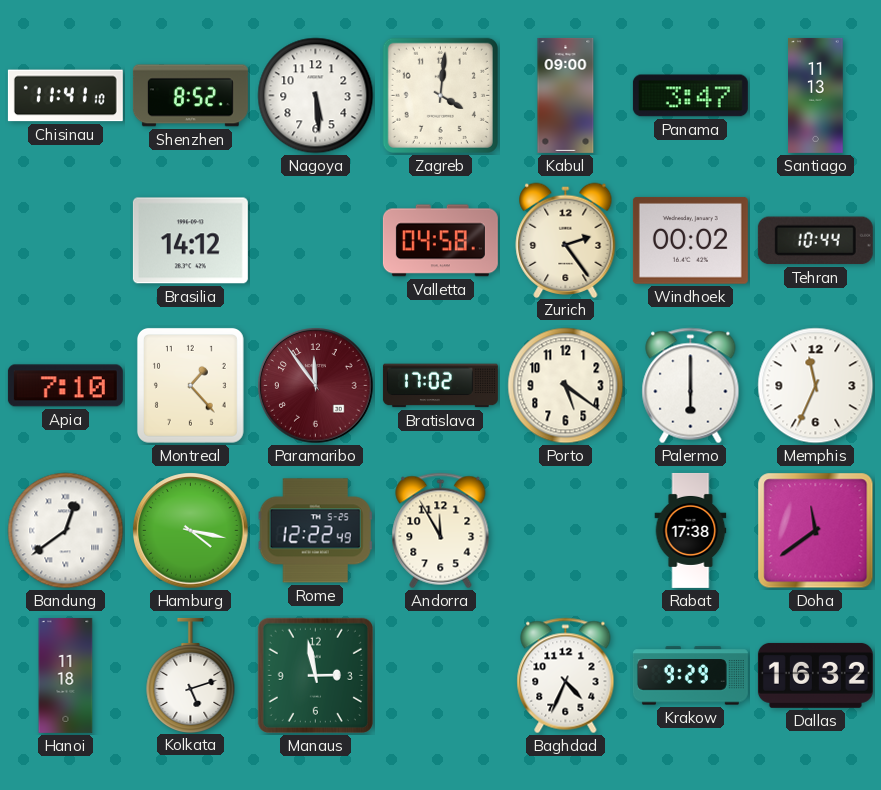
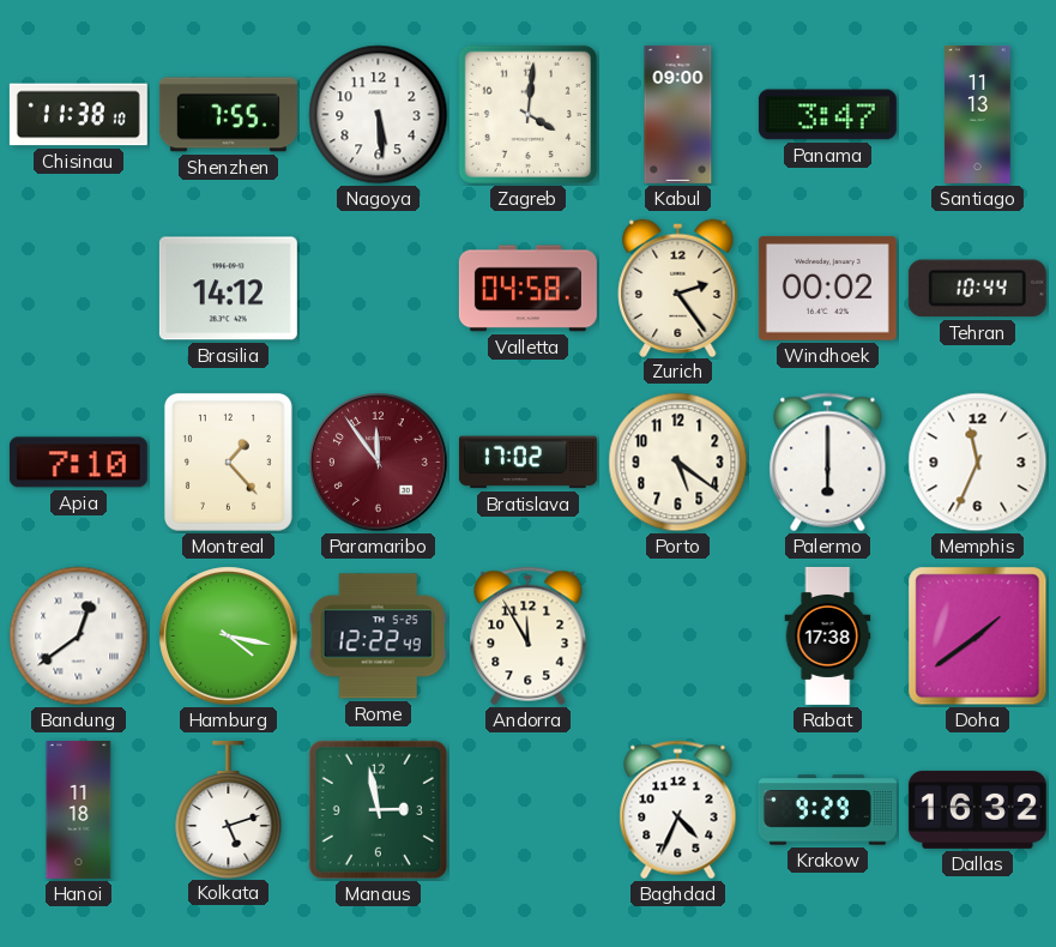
Chisinau: 11:41 -> 11:38
Shenzhen: 8:52 -> 7:55
Doha: 11:39 -> 1:39
